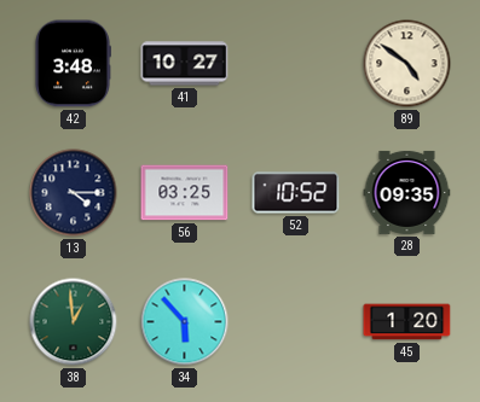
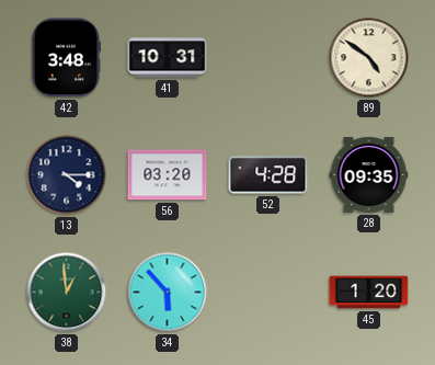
41: 10:27 -> 10:31
56: 03:25 -> 03:20
52: 10:52 -> 4:28
